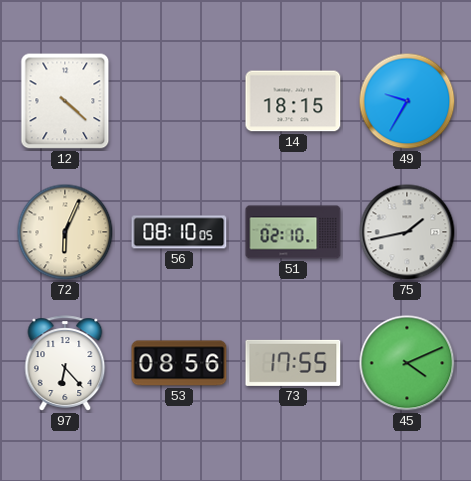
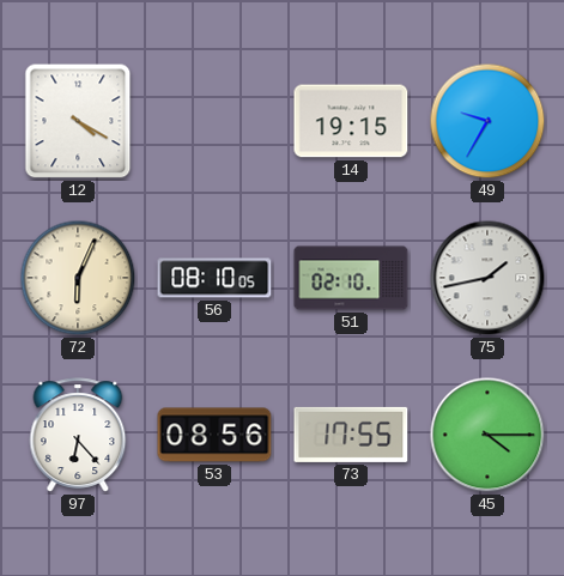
12: 4:22 -> 4:20
14: 18:15 -> 19:15
45: 4:11 -> 4:15
